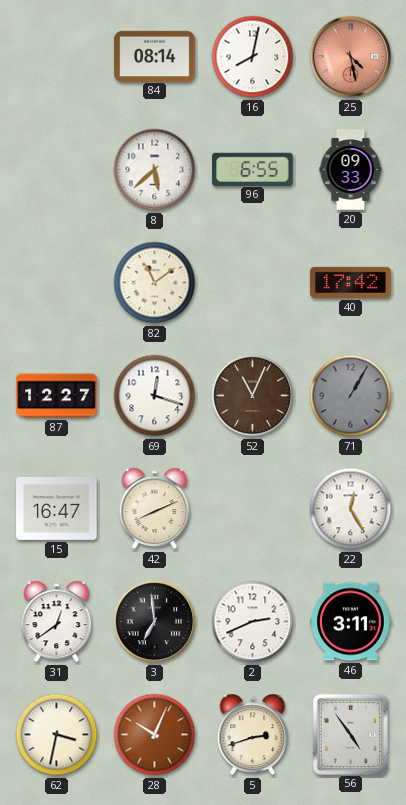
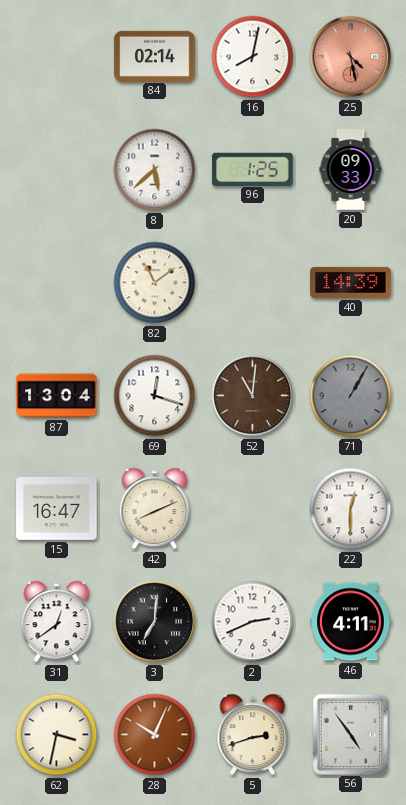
84: 08:14 -> 02:14
96: 6:55 -> 1:25
40: 17:42 -> 14:39
87: 12:27 -> 13:04
52: 11:04 -> 11:01
22: 12:25 -> 12:30
3: 6:59 -> 7:01
46: 3:11 -> 4:11
